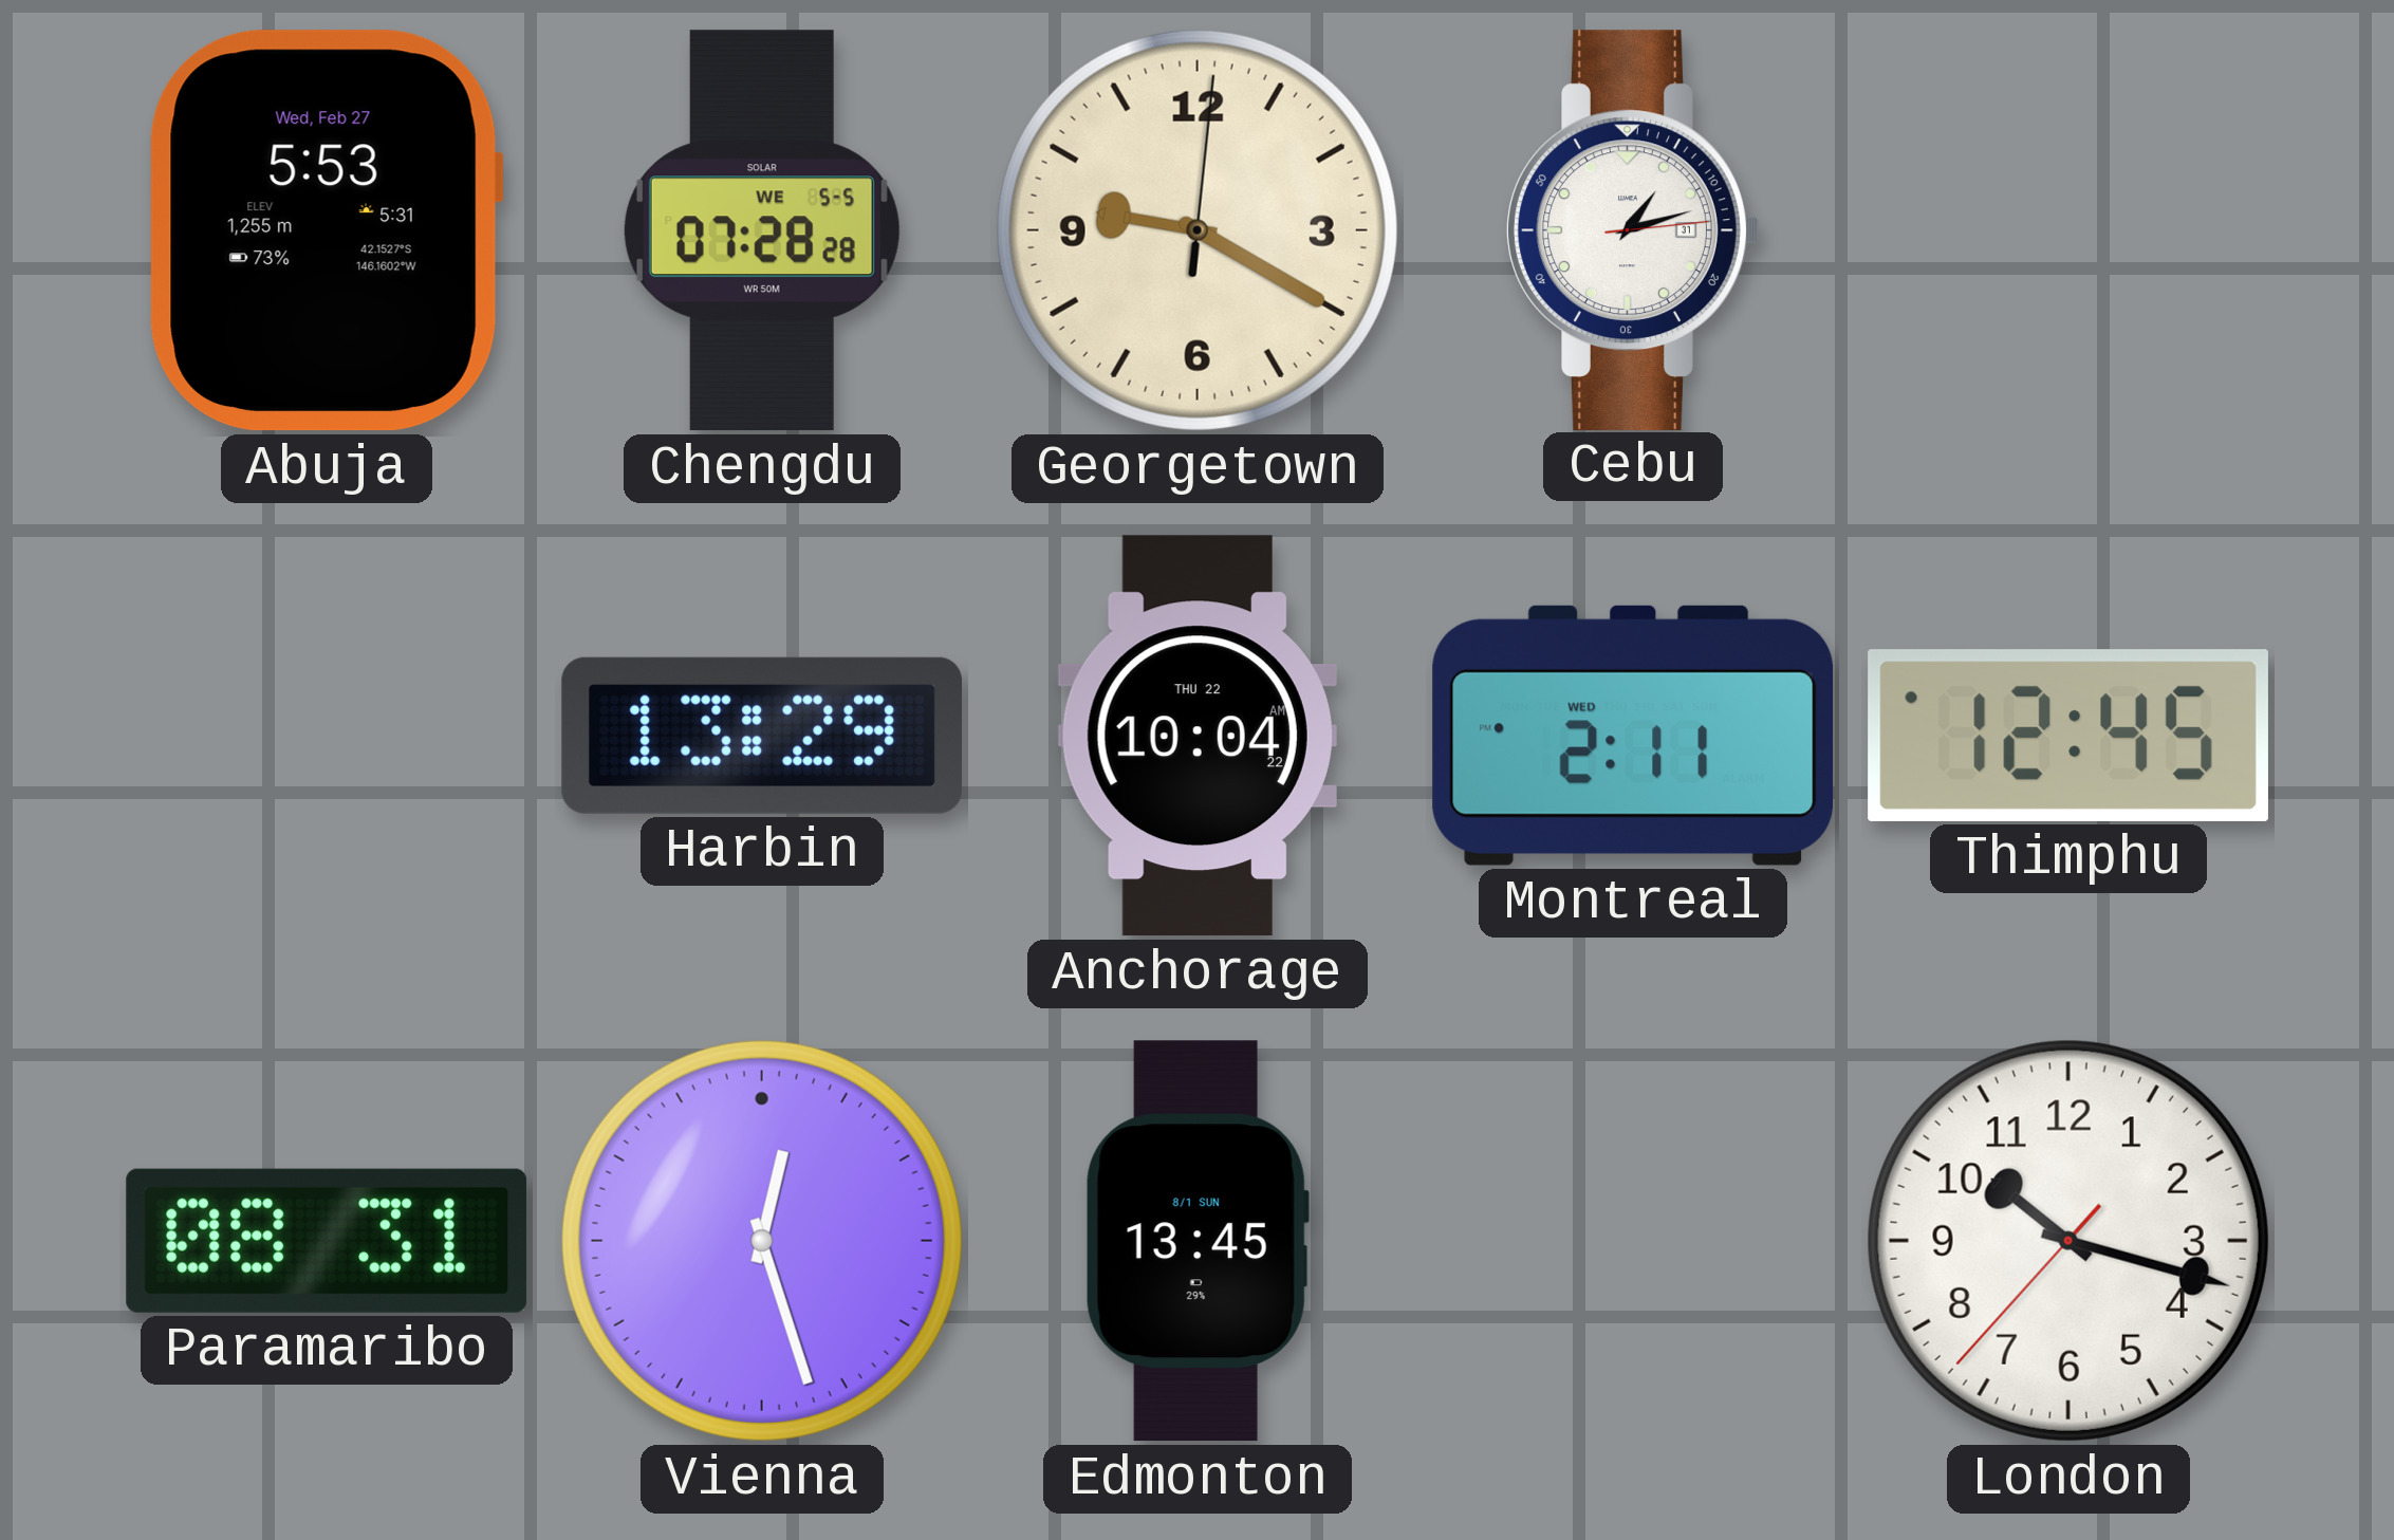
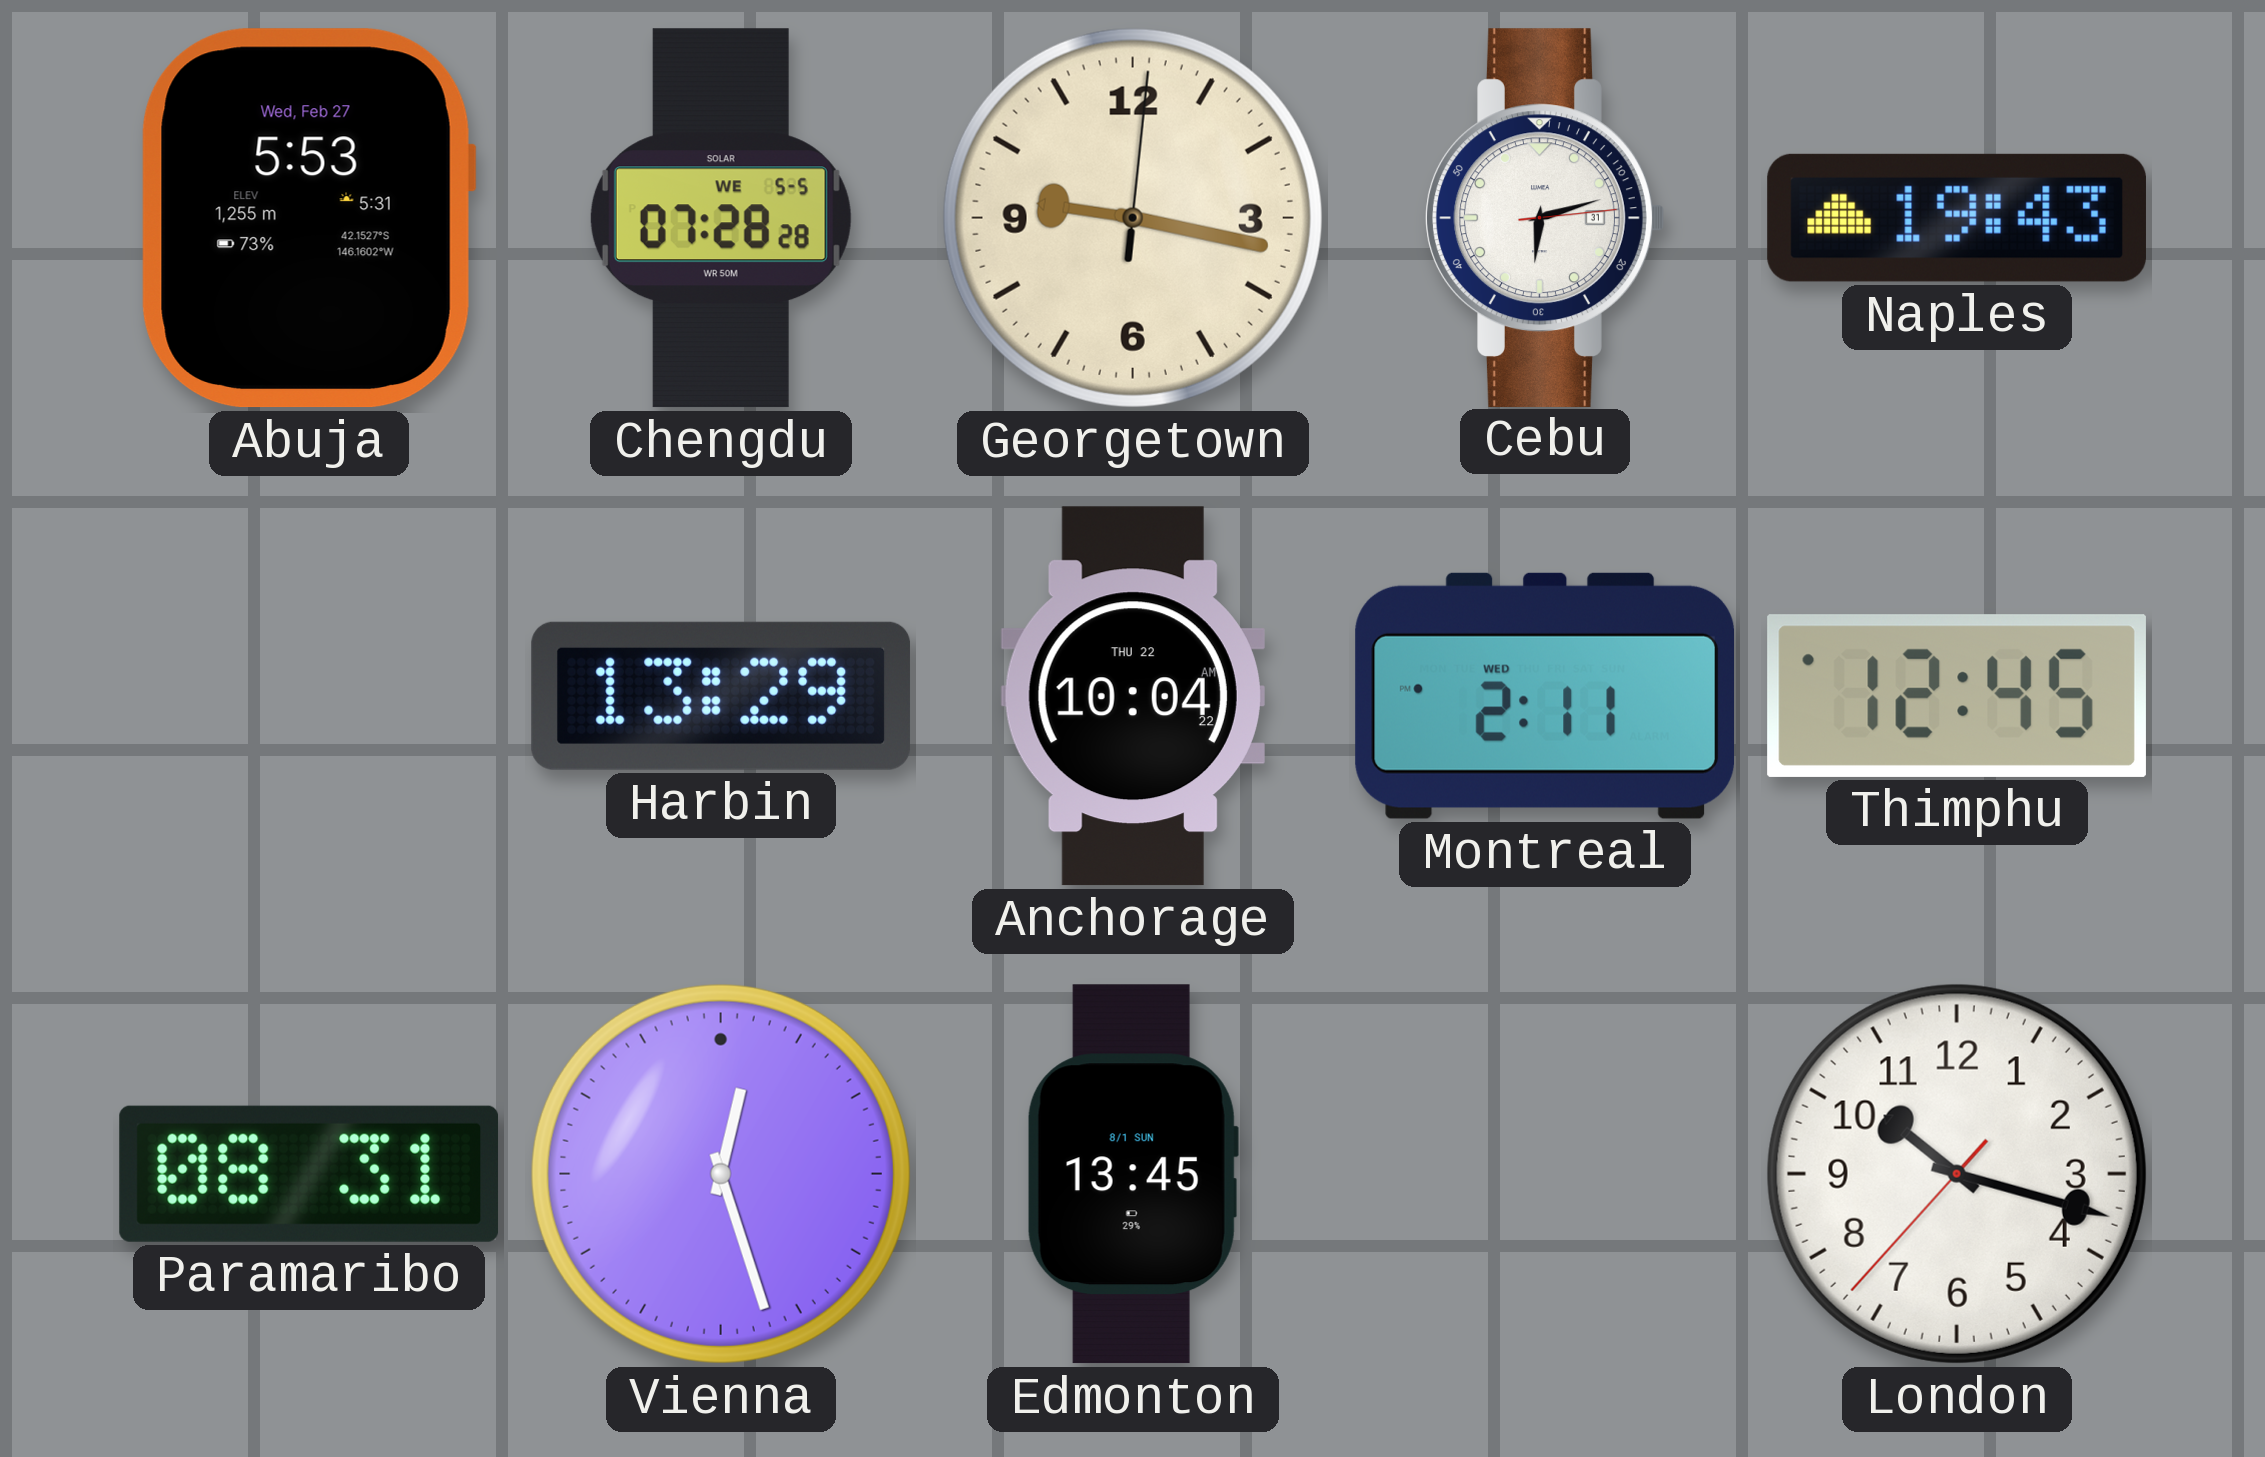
Georgetown: 9:20 -> 9:17
Cebu: 1:12 -> 6:12
Naples: none -> 19:43
